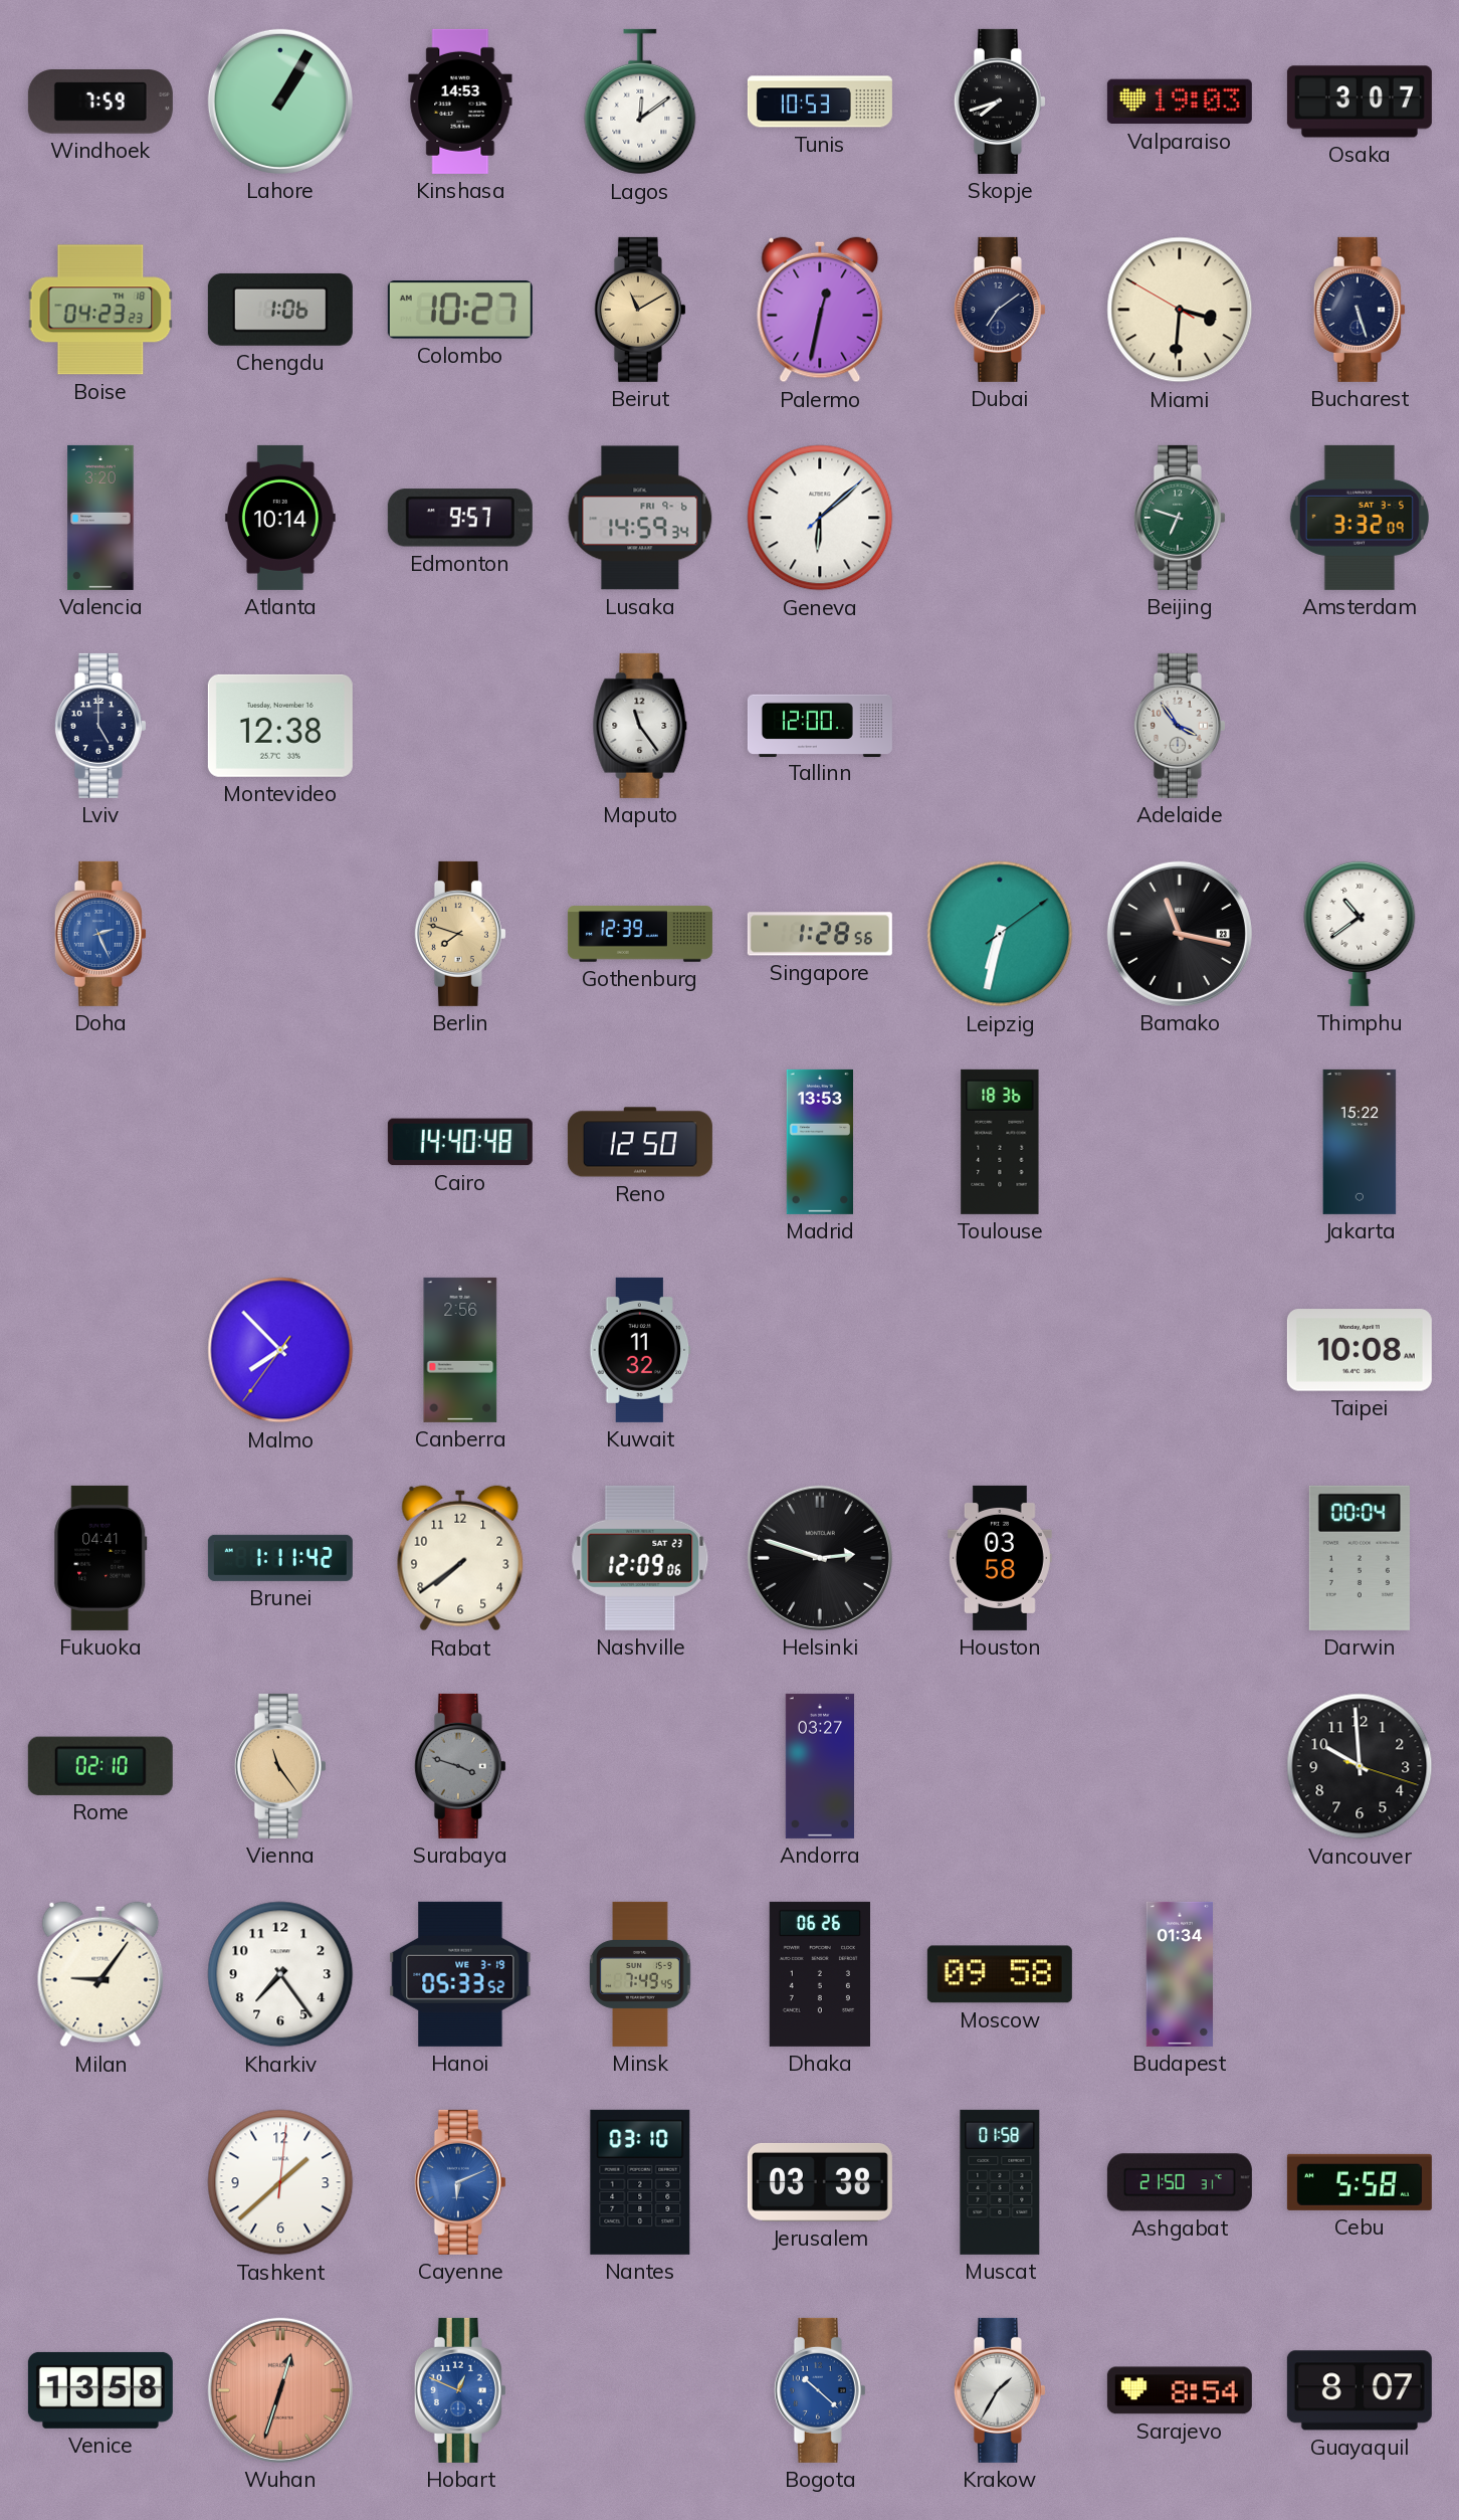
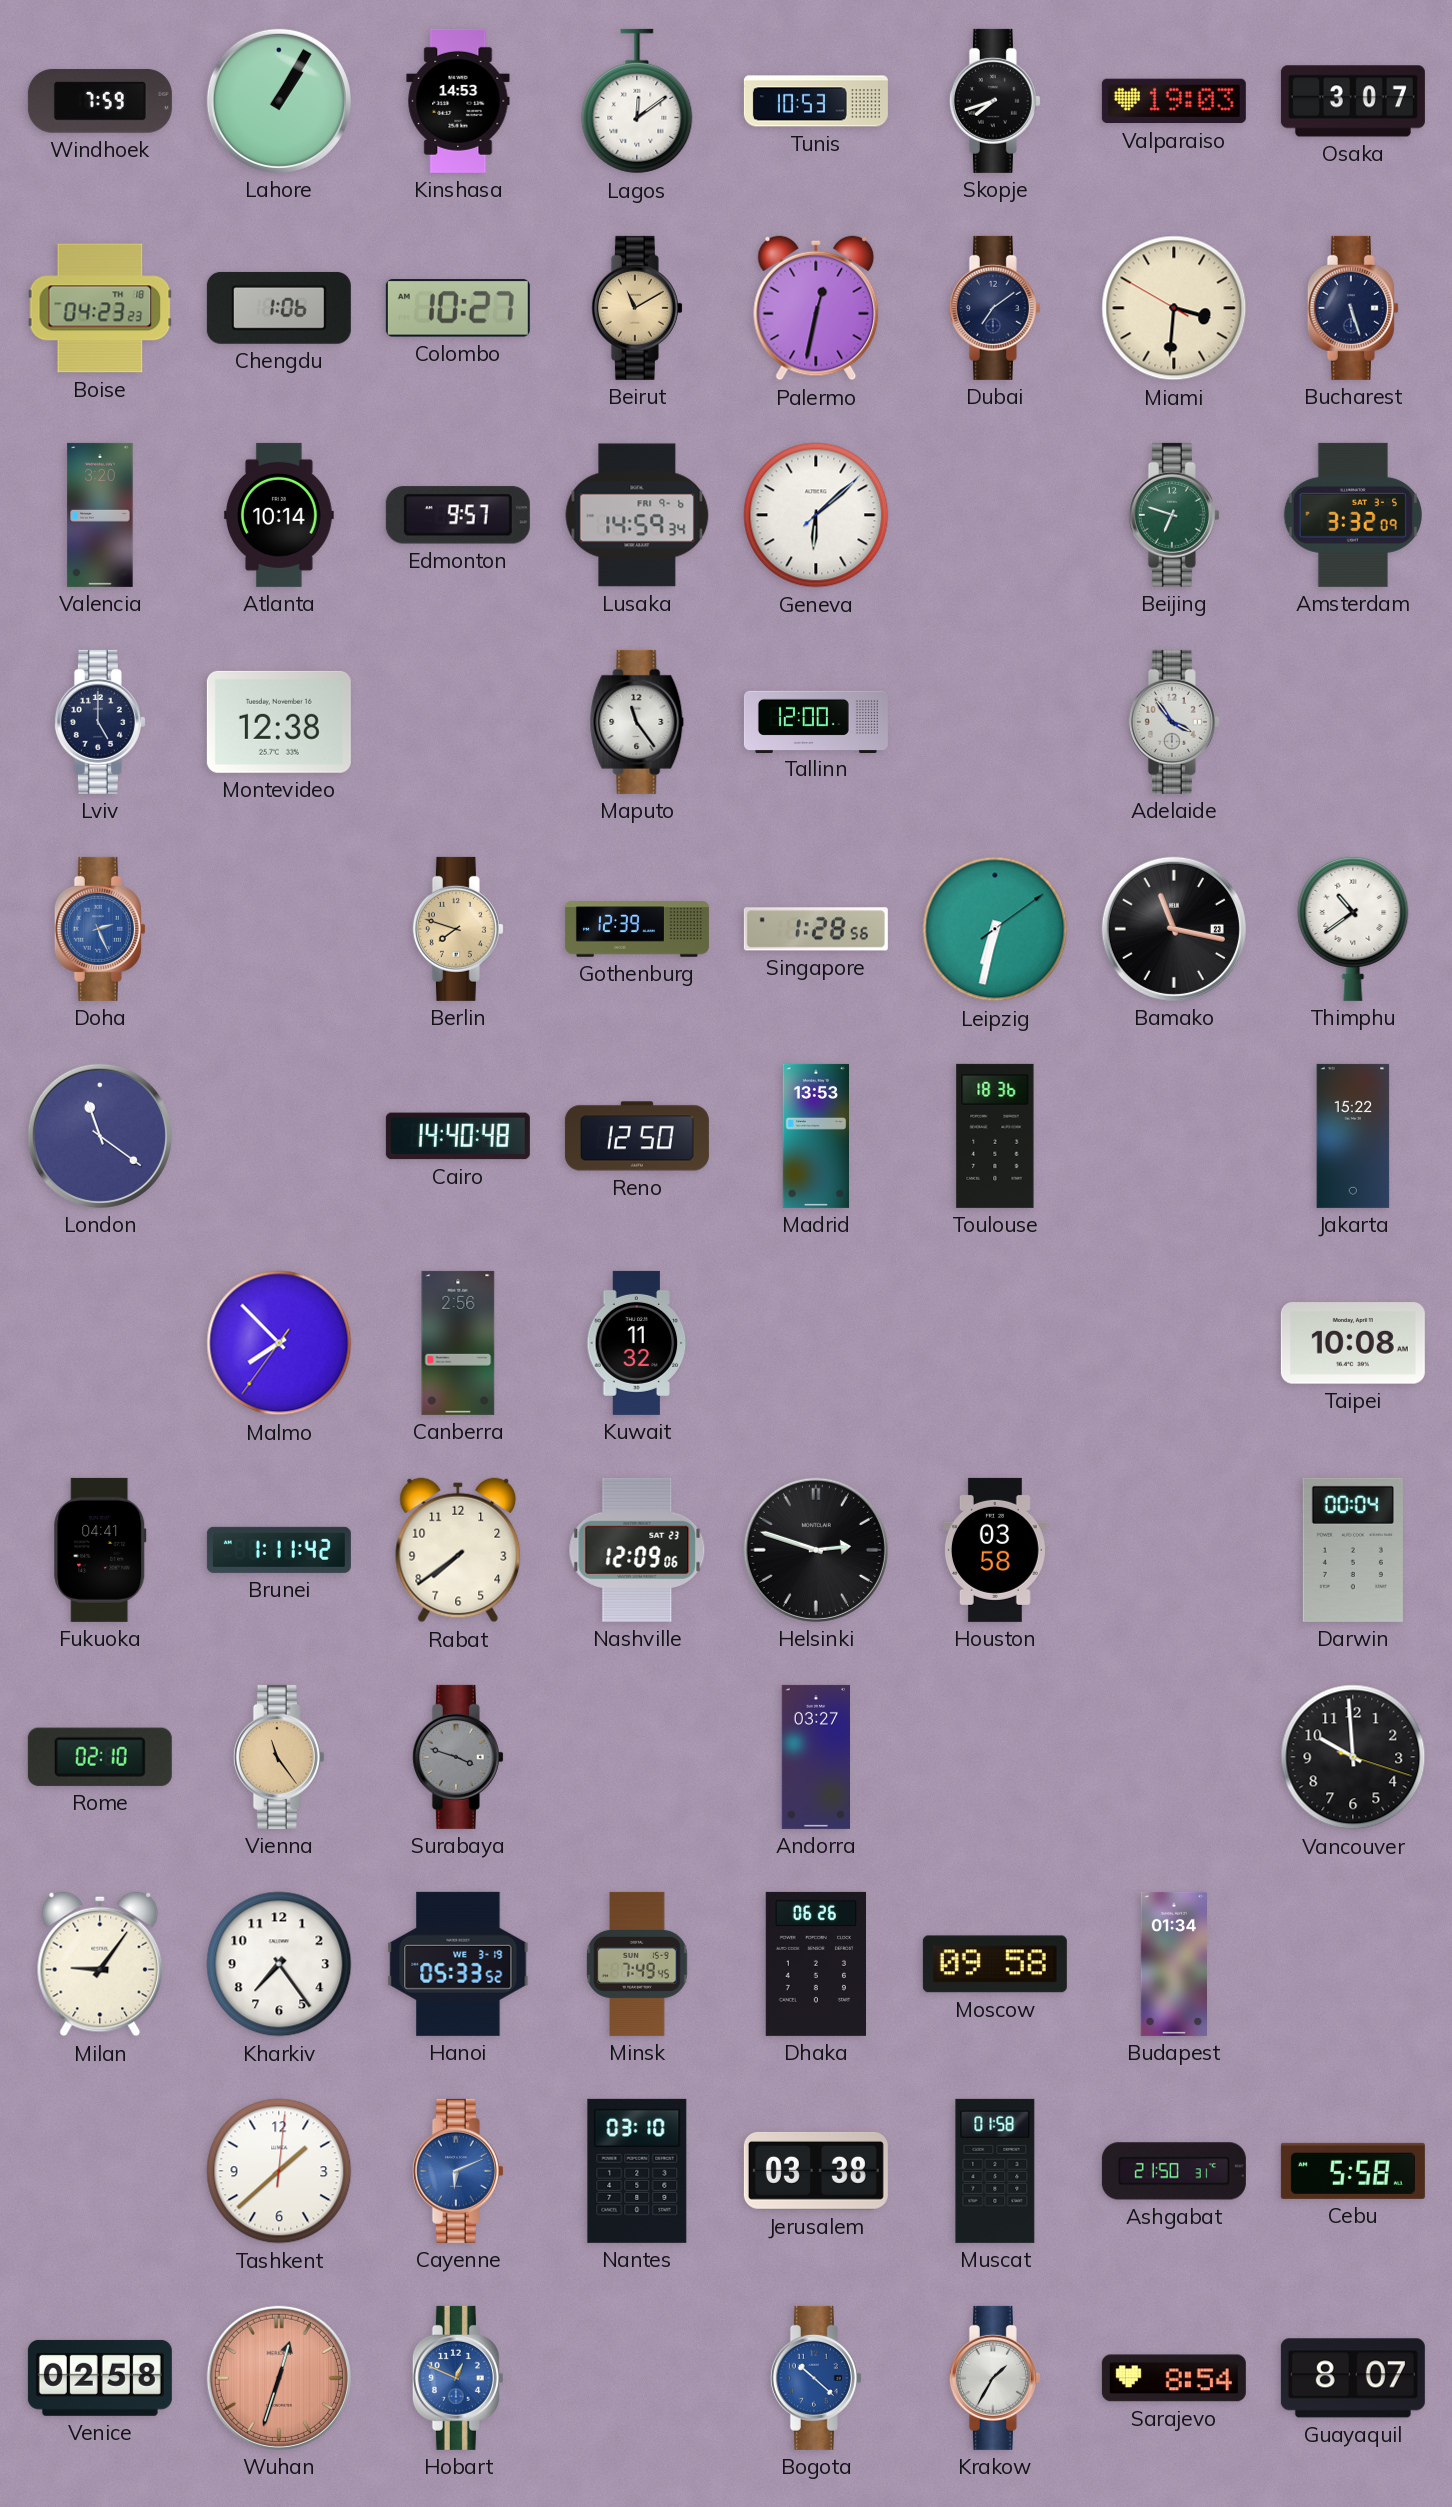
London: none -> 11:21
Venice: 13:58 -> 02:58
